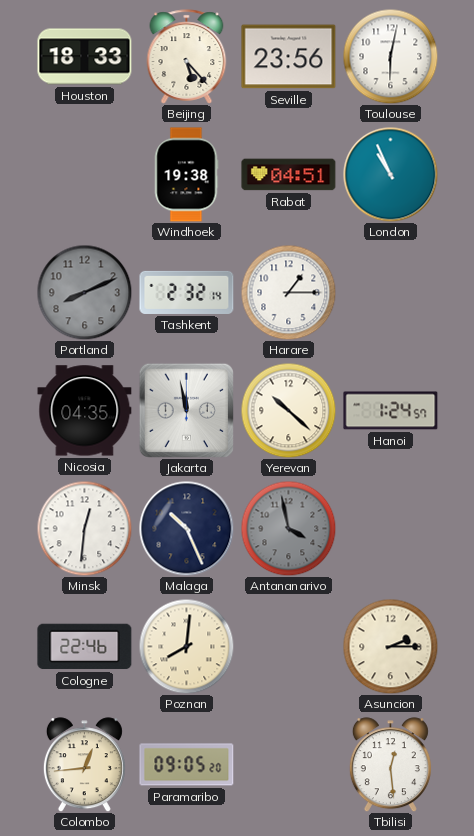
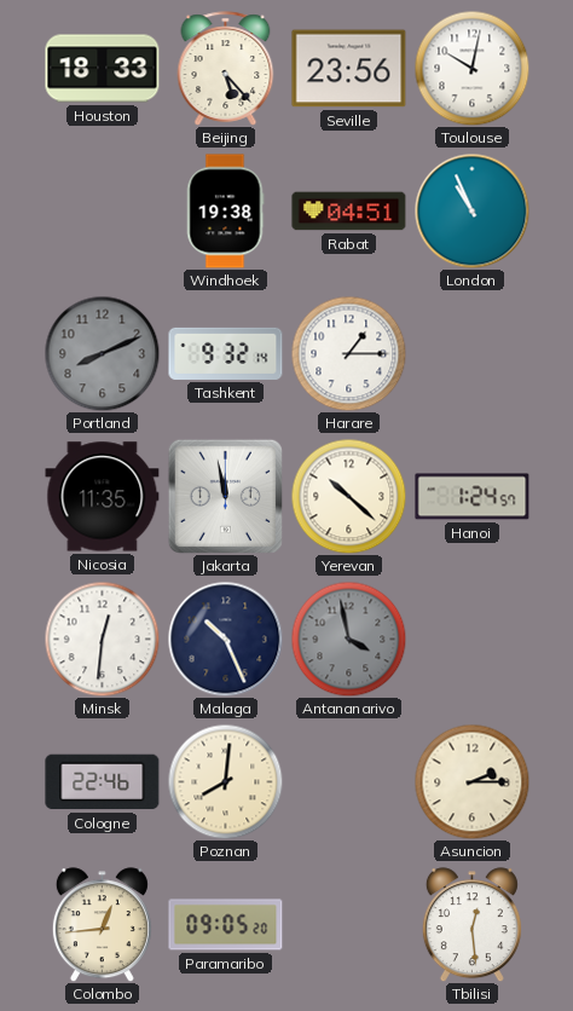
Toulouse: 6:02 -> 10:02
Tashkent: 2:32 -> 9:32
Nicosia: 04:35 -> 11:35
